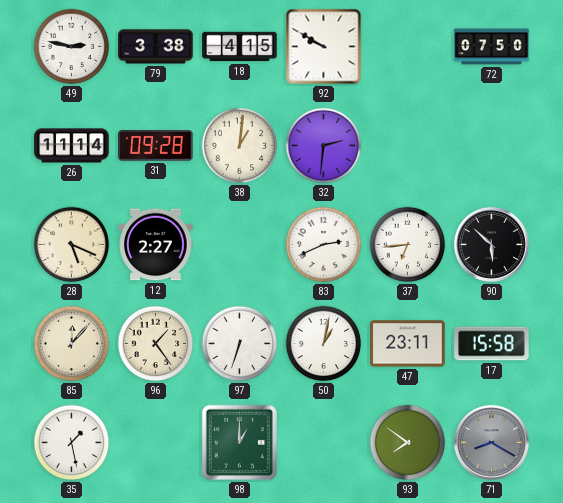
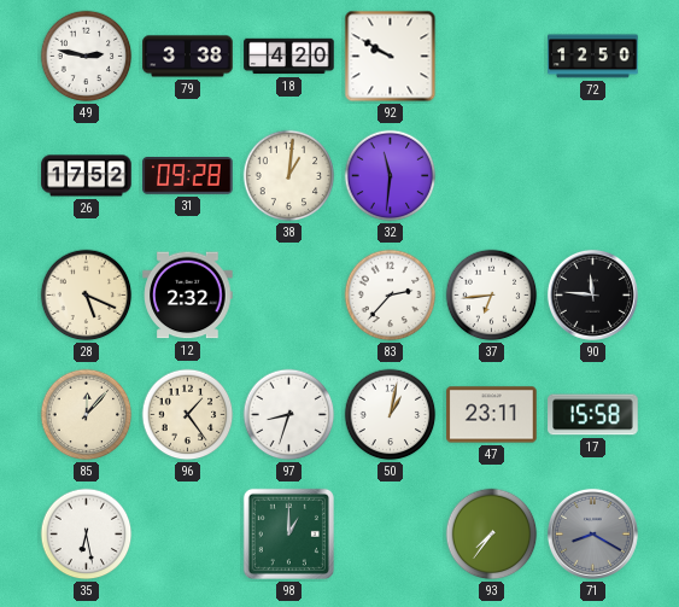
18: 4:15 -> 4:20
72: 07:50 -> 12:50
26: 11:14 -> 17:52
32: 2:31 -> 11:31
12: 2:27 -> 2:32
83: 2:41 -> 2:37
90: 5:52 -> 11:46
97: 6:33 -> 8:33
35: 1:28 -> 6:28
93: 7:51 -> 7:36
